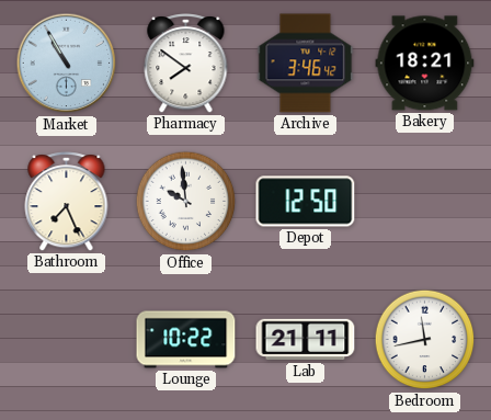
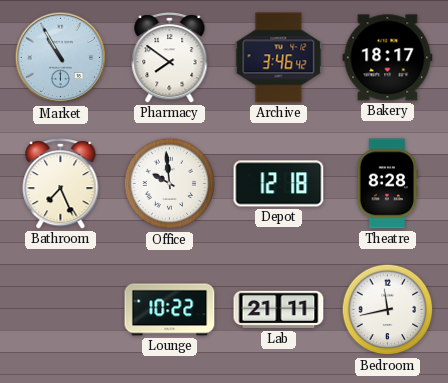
Bakery: 18:21 -> 18:17
Depot: 12:50 -> 12:18
Theatre: none -> 8:28
